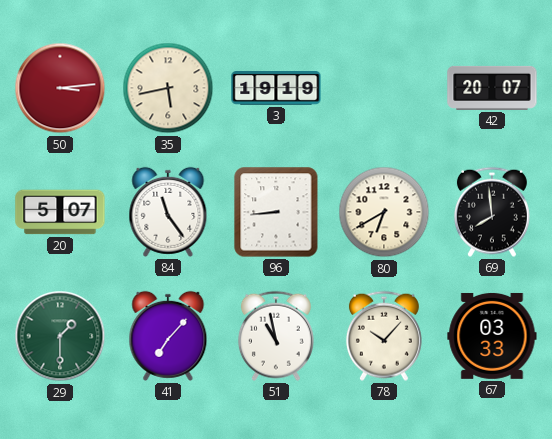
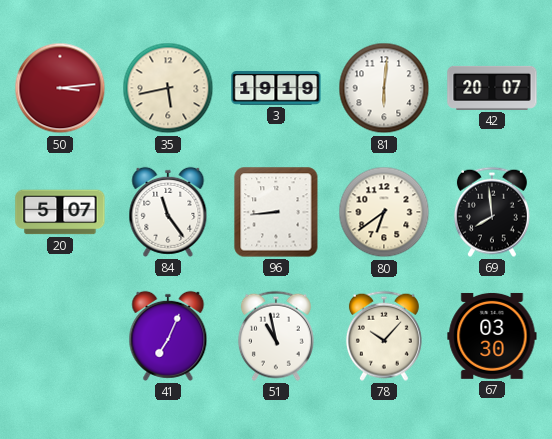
81: none -> 6:01
80: 6:40 -> 6:39
29: 1:30 -> none
41: 7:07 -> 7:04
67: 03:33 -> 03:30
